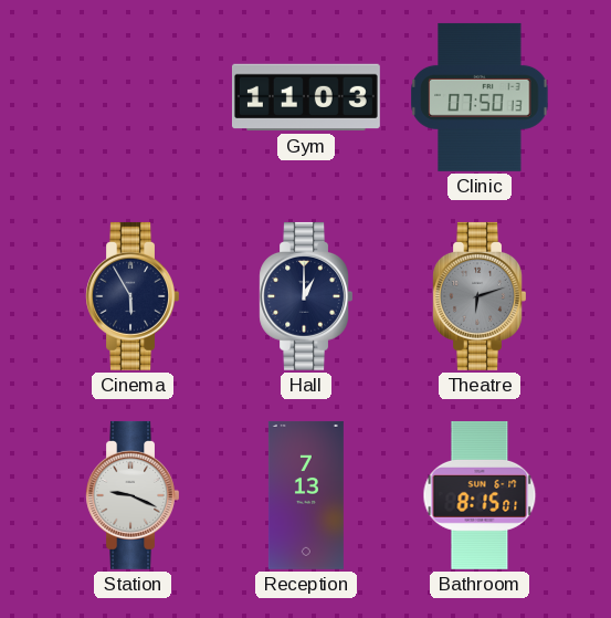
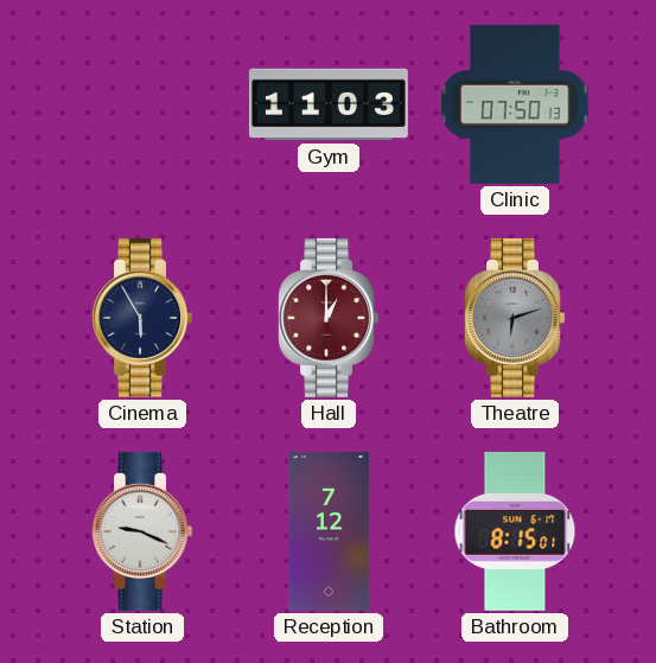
Hall dial: navy -> burgundy
Reception: 7:13 -> 7:12
